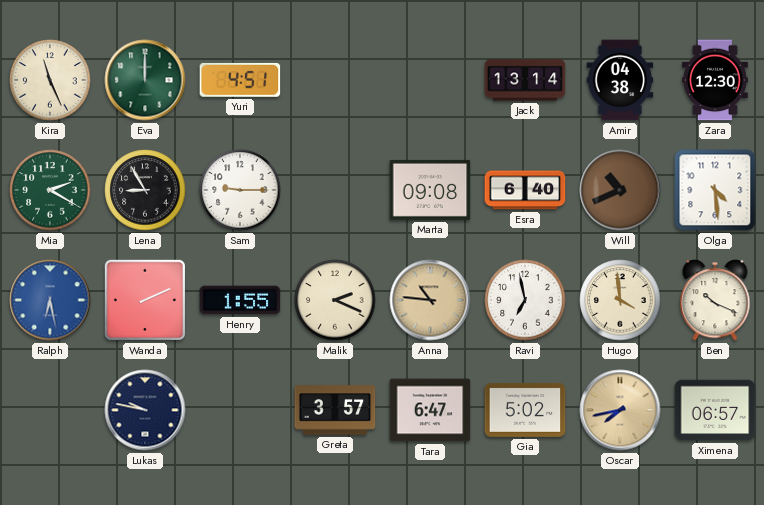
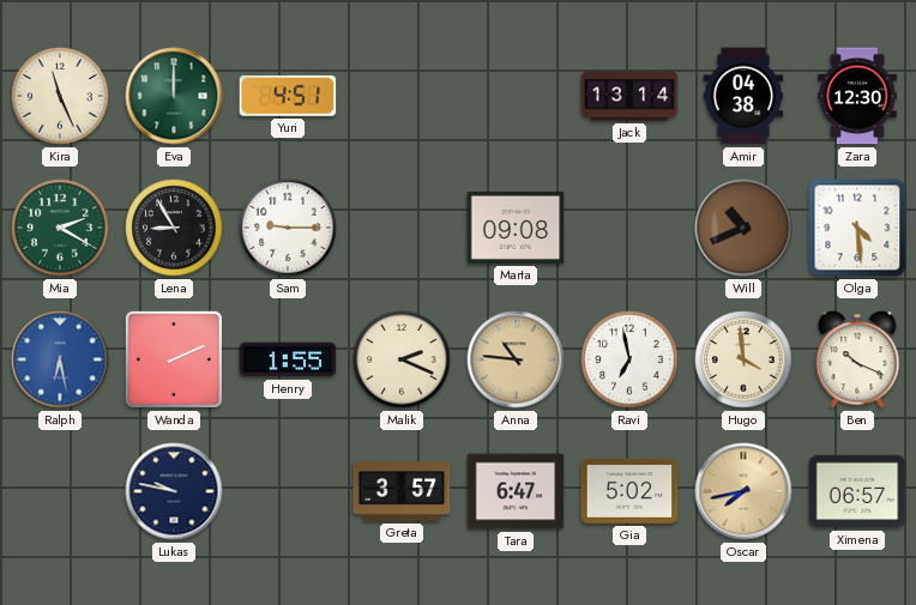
Esra: 6:40 -> none
